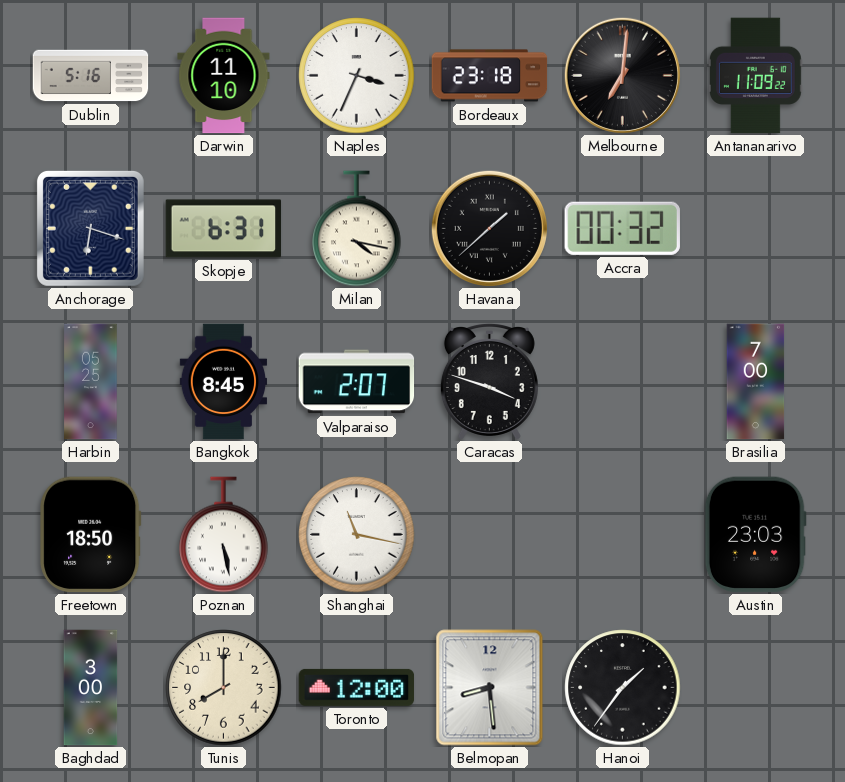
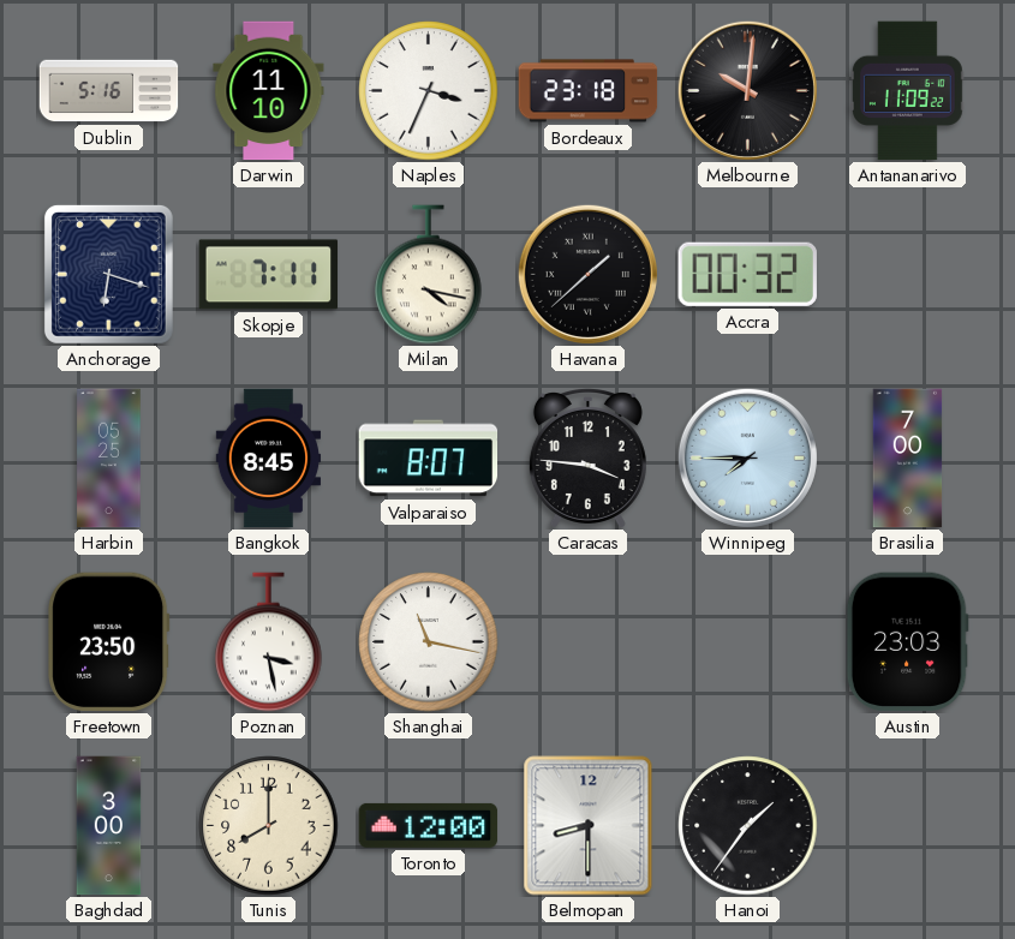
Melbourne: 7:01 -> 10:01
Skopje: 6:31 -> 7:11
Valparaiso: 2:07 -> 8:07
Caracas: 3:48 -> 3:46
Winnipeg: none -> 7:45
Freetown: 18:50 -> 23:50
Poznan: 5:28 -> 3:28
Belmopan: 8:29 -> 8:30
